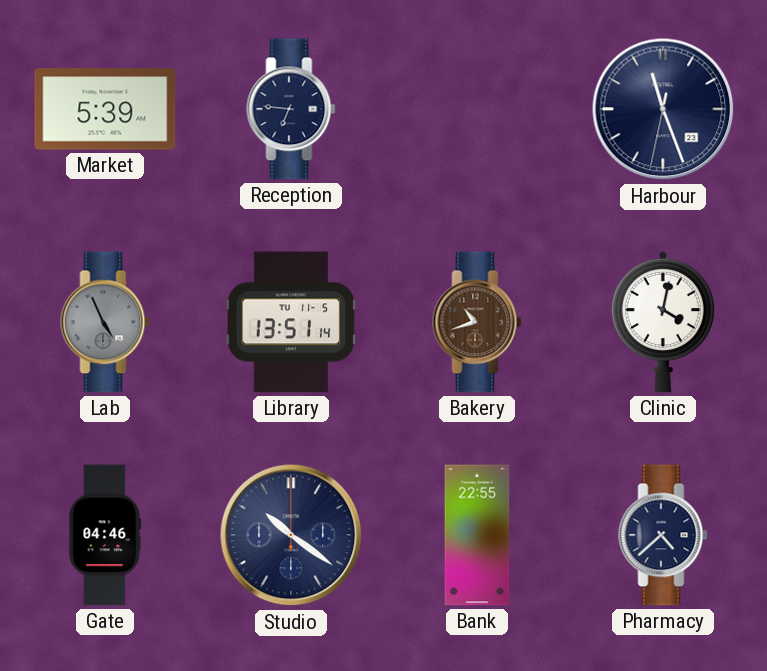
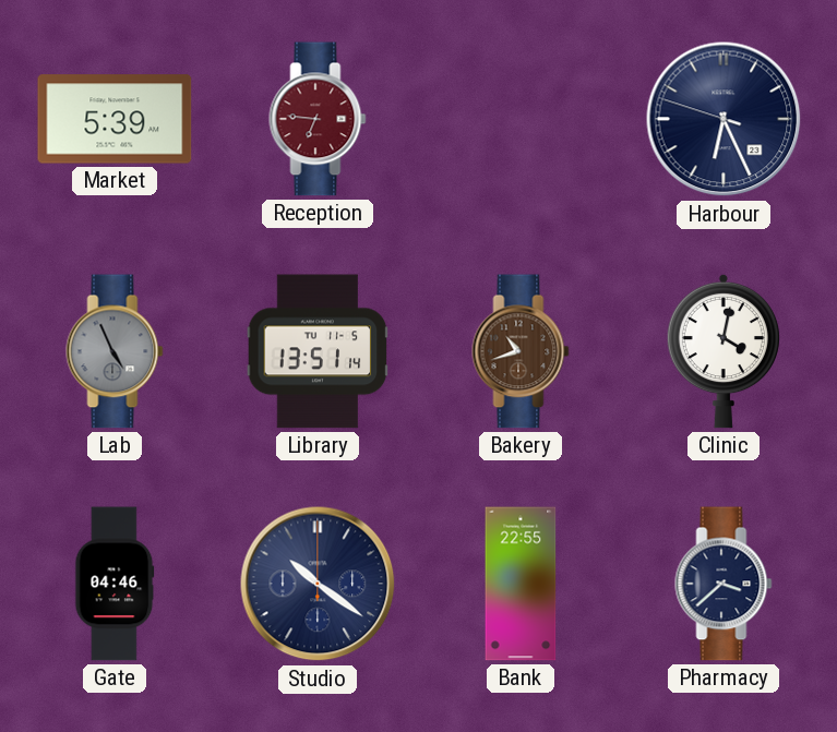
Reception dial: navy -> burgundy
Harbour: 11:26 -> 6:25
Pharmacy: 4:38 -> 3:38
